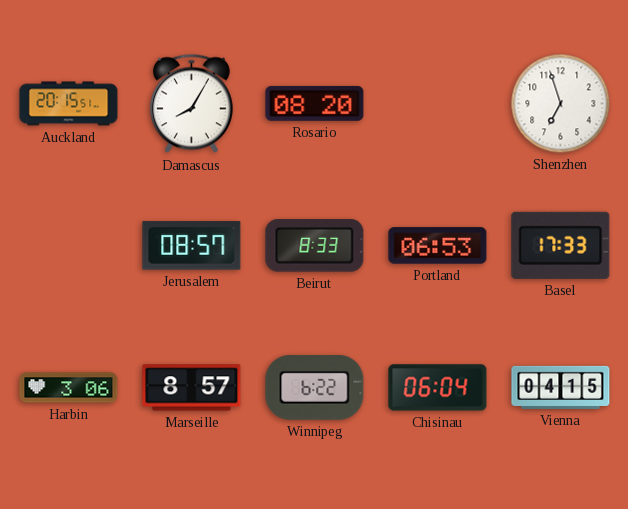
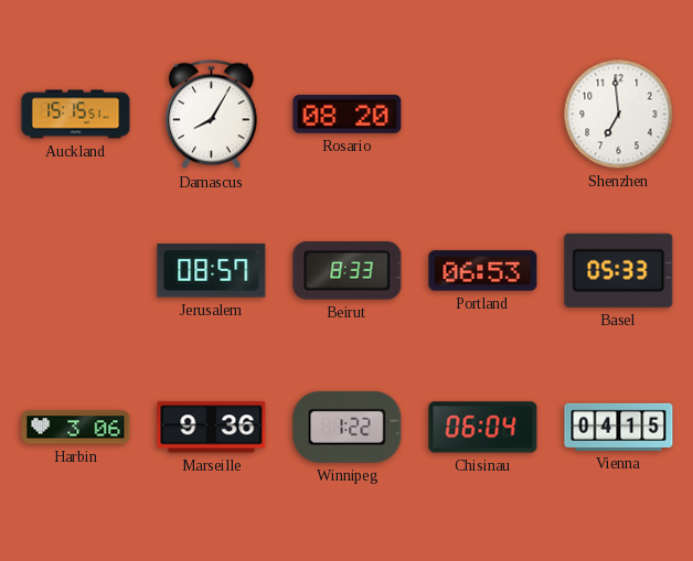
Auckland: 20:15 -> 15:15
Shenzhen: 6:57 -> 6:59
Basel: 17:33 -> 05:33
Marseille: 8:57 -> 9:36
Winnipeg: 6:22 -> 1:22
